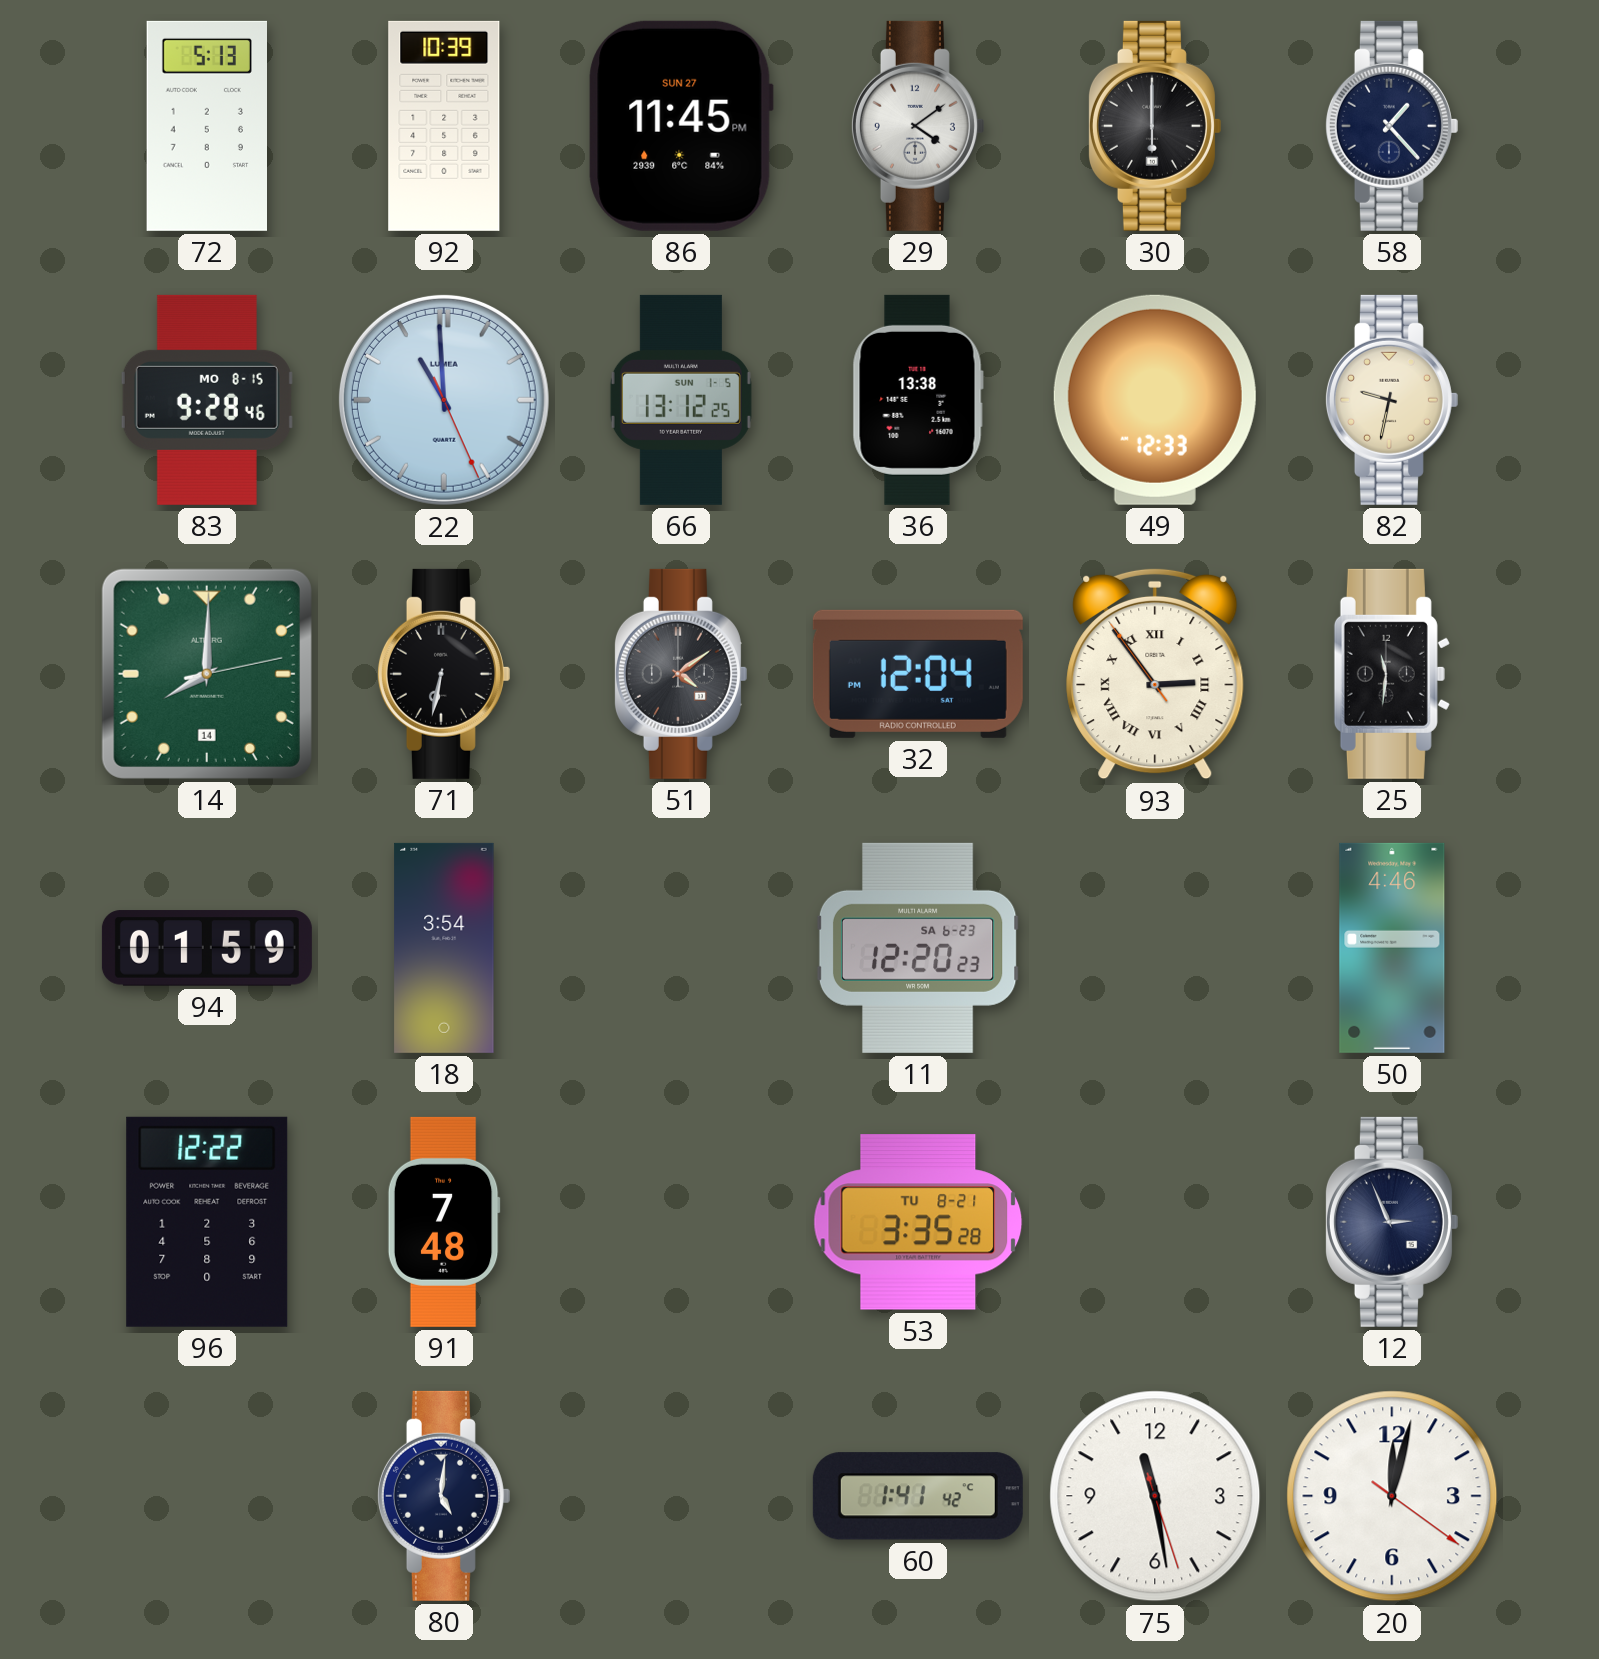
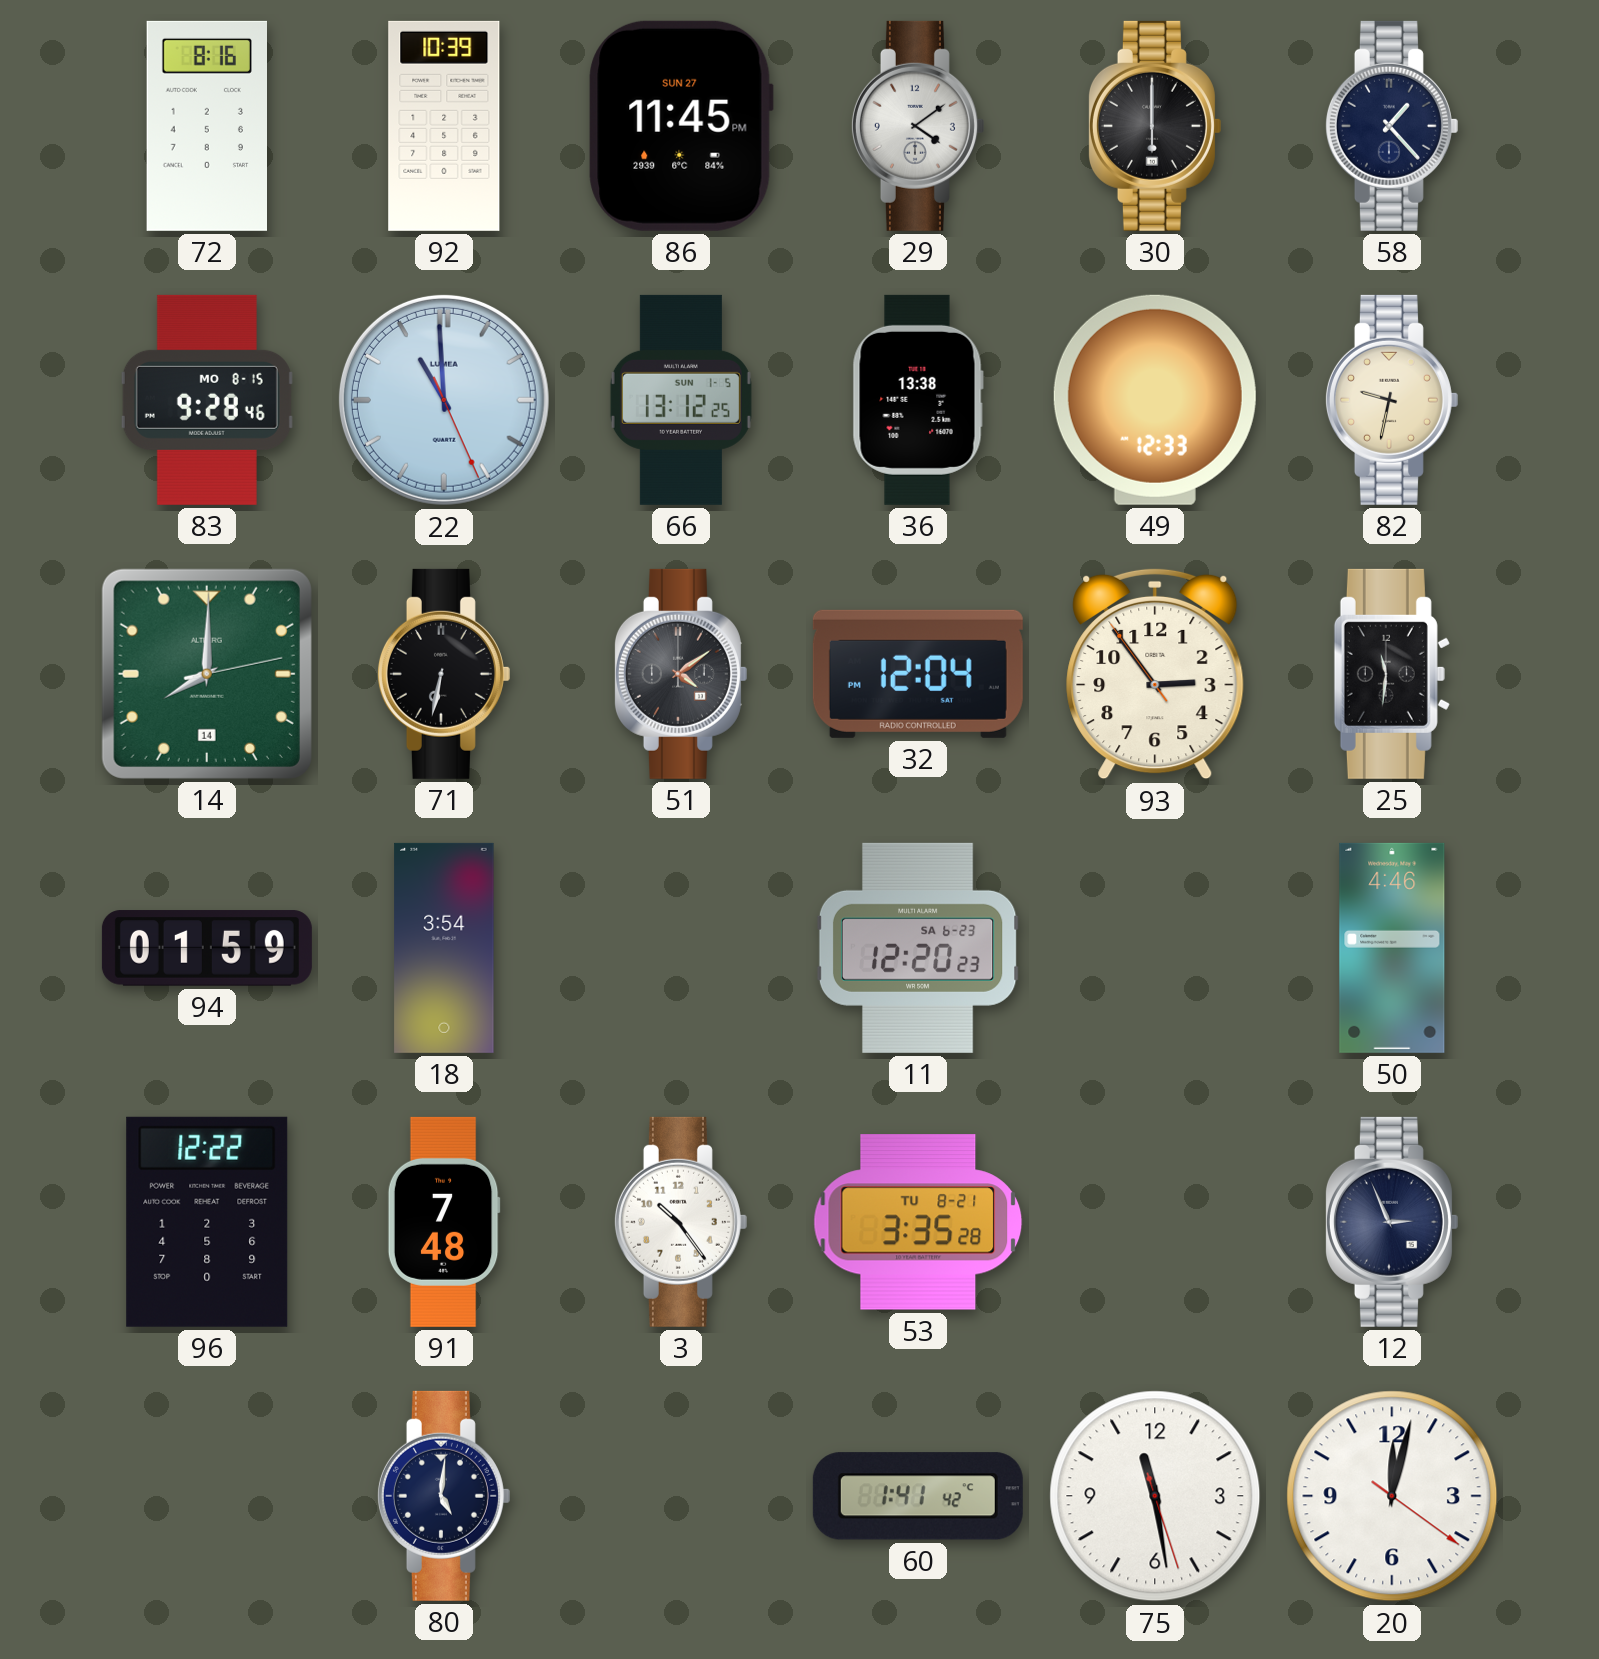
72: 5:13 -> 8:16
93 numerals: Roman -> Arabic
3: none -> 10:24
